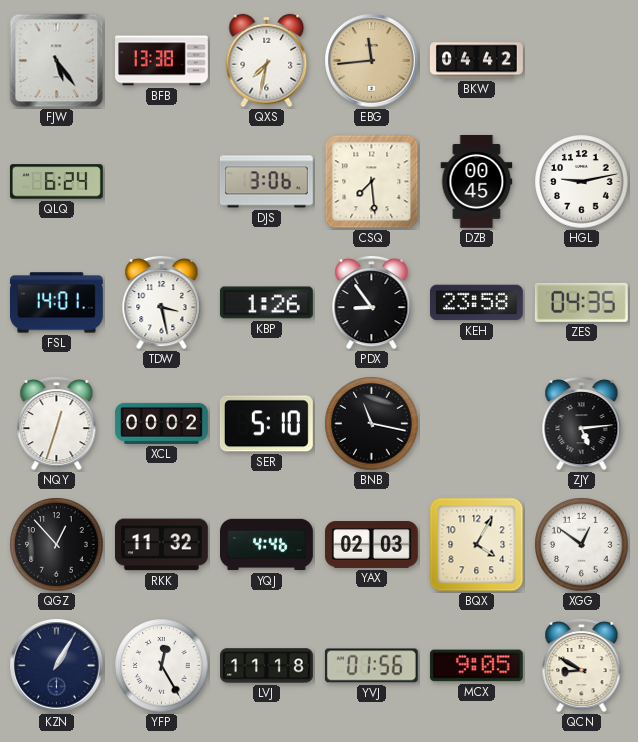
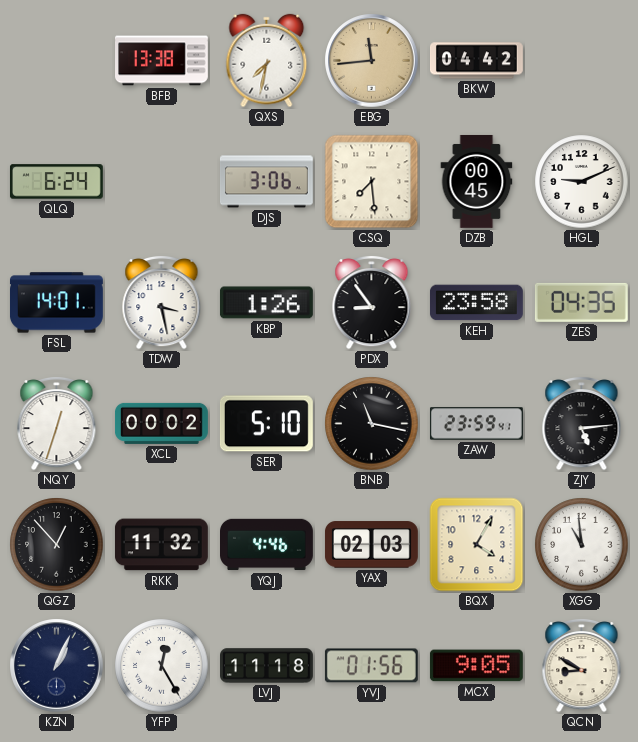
FJW: 5:24 -> none
HGL: 9:13 -> 9:11
ZAW: none -> 23:59
XGG: 12:51 -> 10:59
KZN: 1:05 -> 1:04
